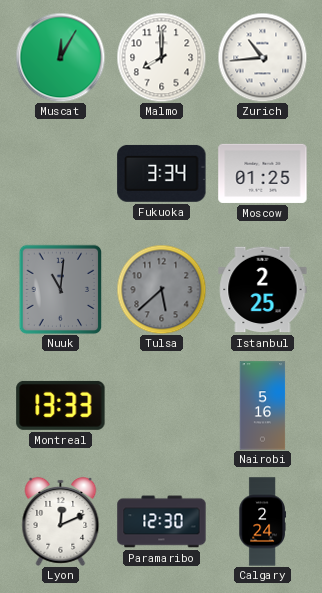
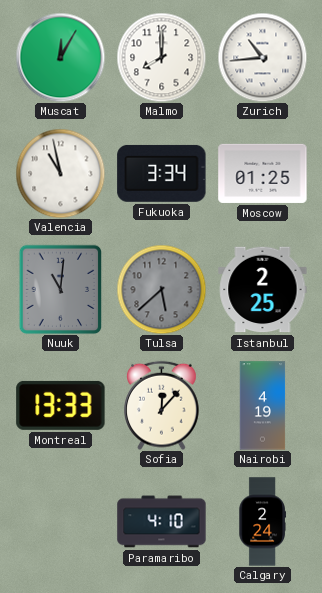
Valencia: none -> 10:58
Sofia: none -> 12:07
Nairobi: 5:16 -> 4:19
Lyon: 12:11 -> none
Paramaribo: 12:30 -> 4:10
